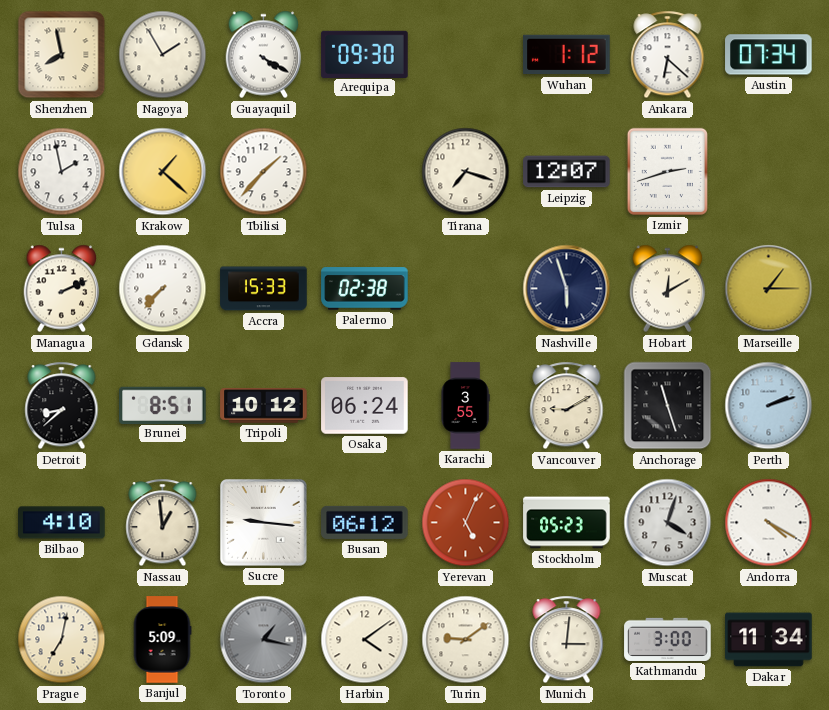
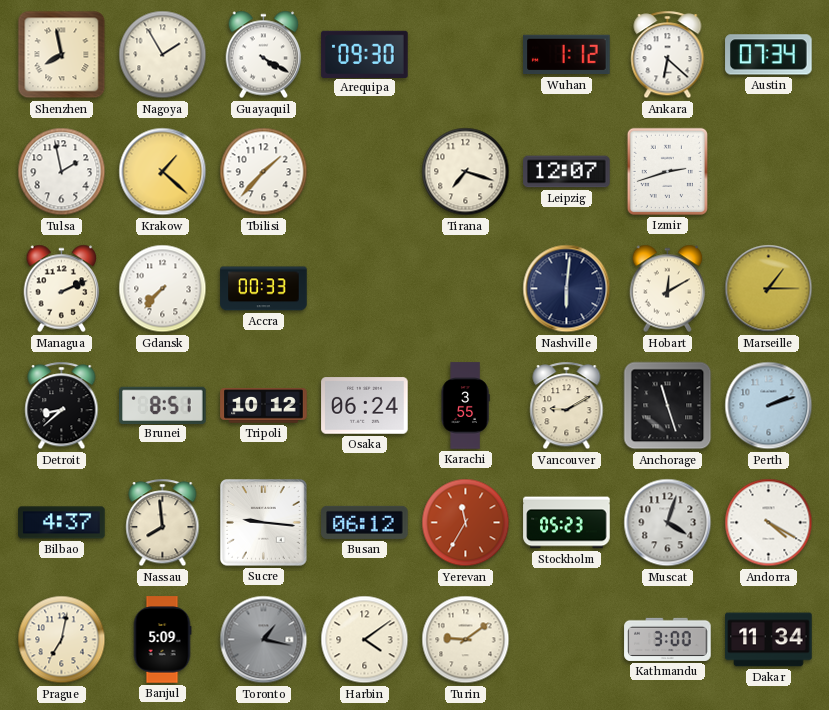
Accra: 15:33 -> 00:33
Palermo: 02:38 -> none
Nashville: 5:57 -> 6:01
Bilbao: 4:10 -> 4:37
Nassau: 12:59 -> 7:59
Yerevan: 5:04 -> 11:35
Munich: 3:01 -> none
